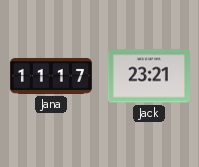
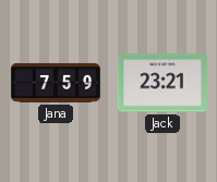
Jana: 11:17 -> 7:59
